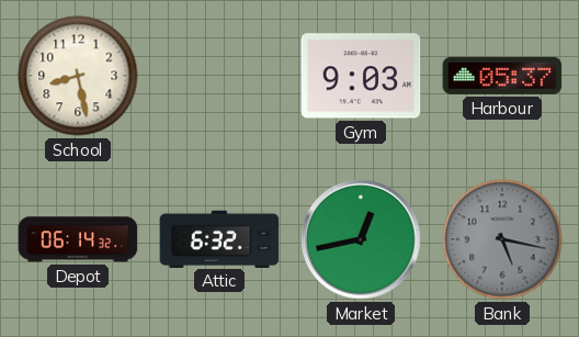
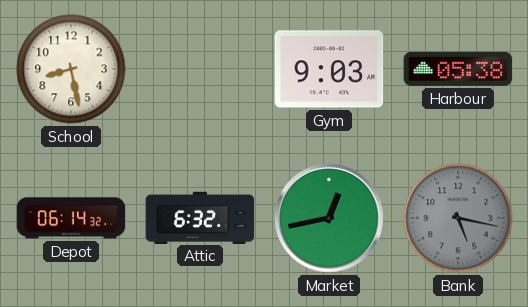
Harbour: 05:37 -> 05:38
